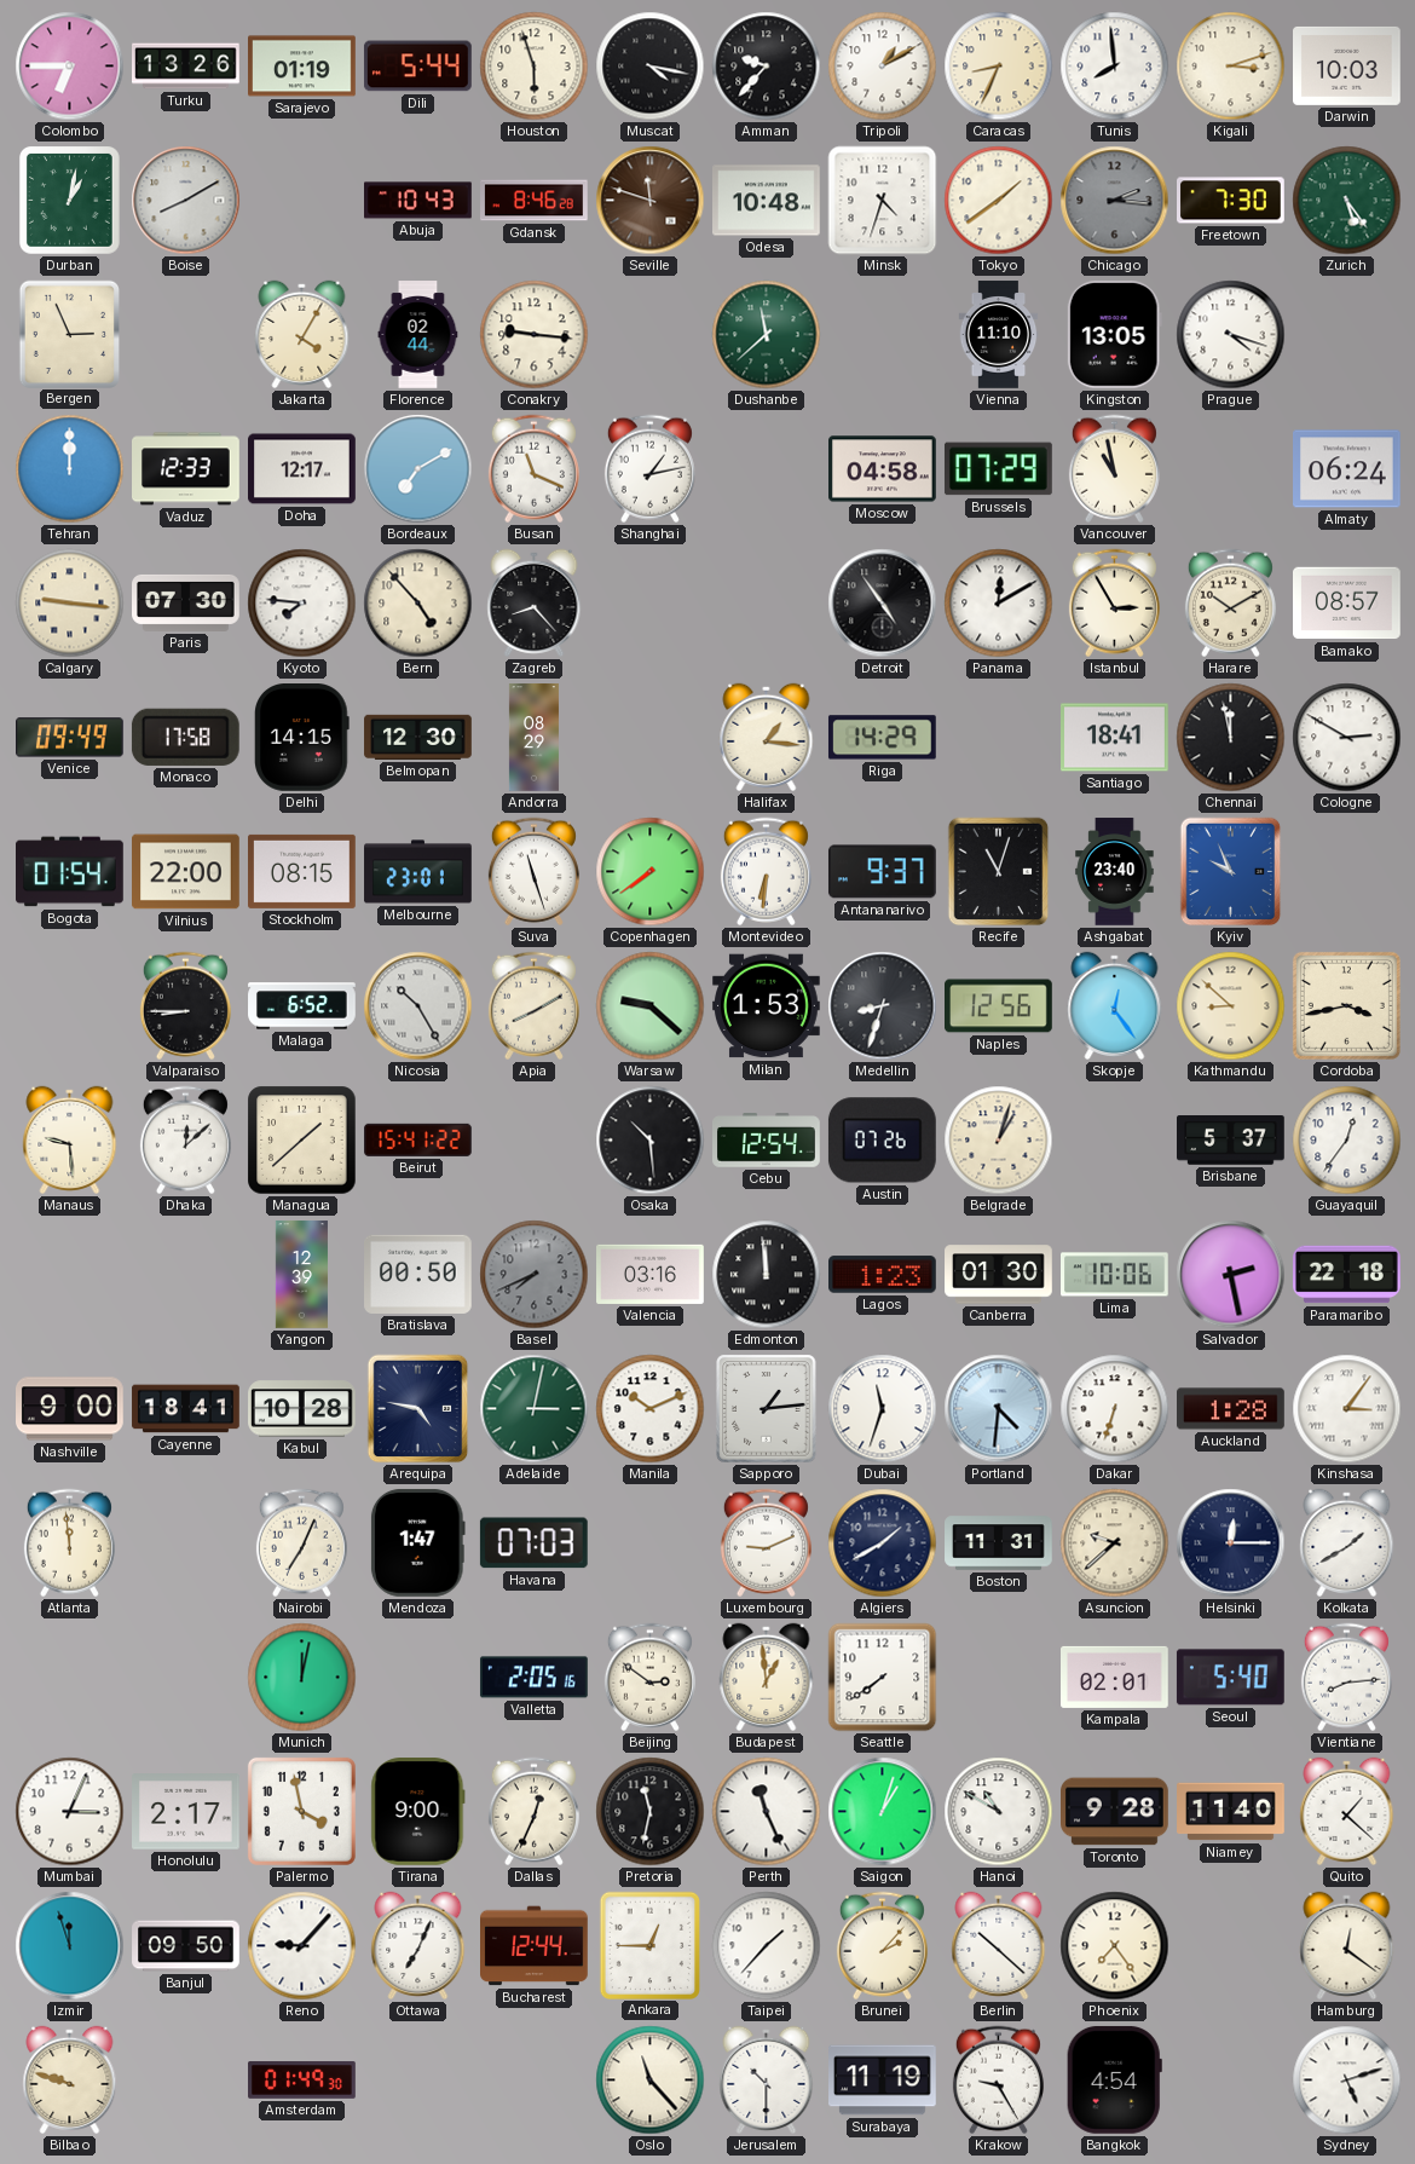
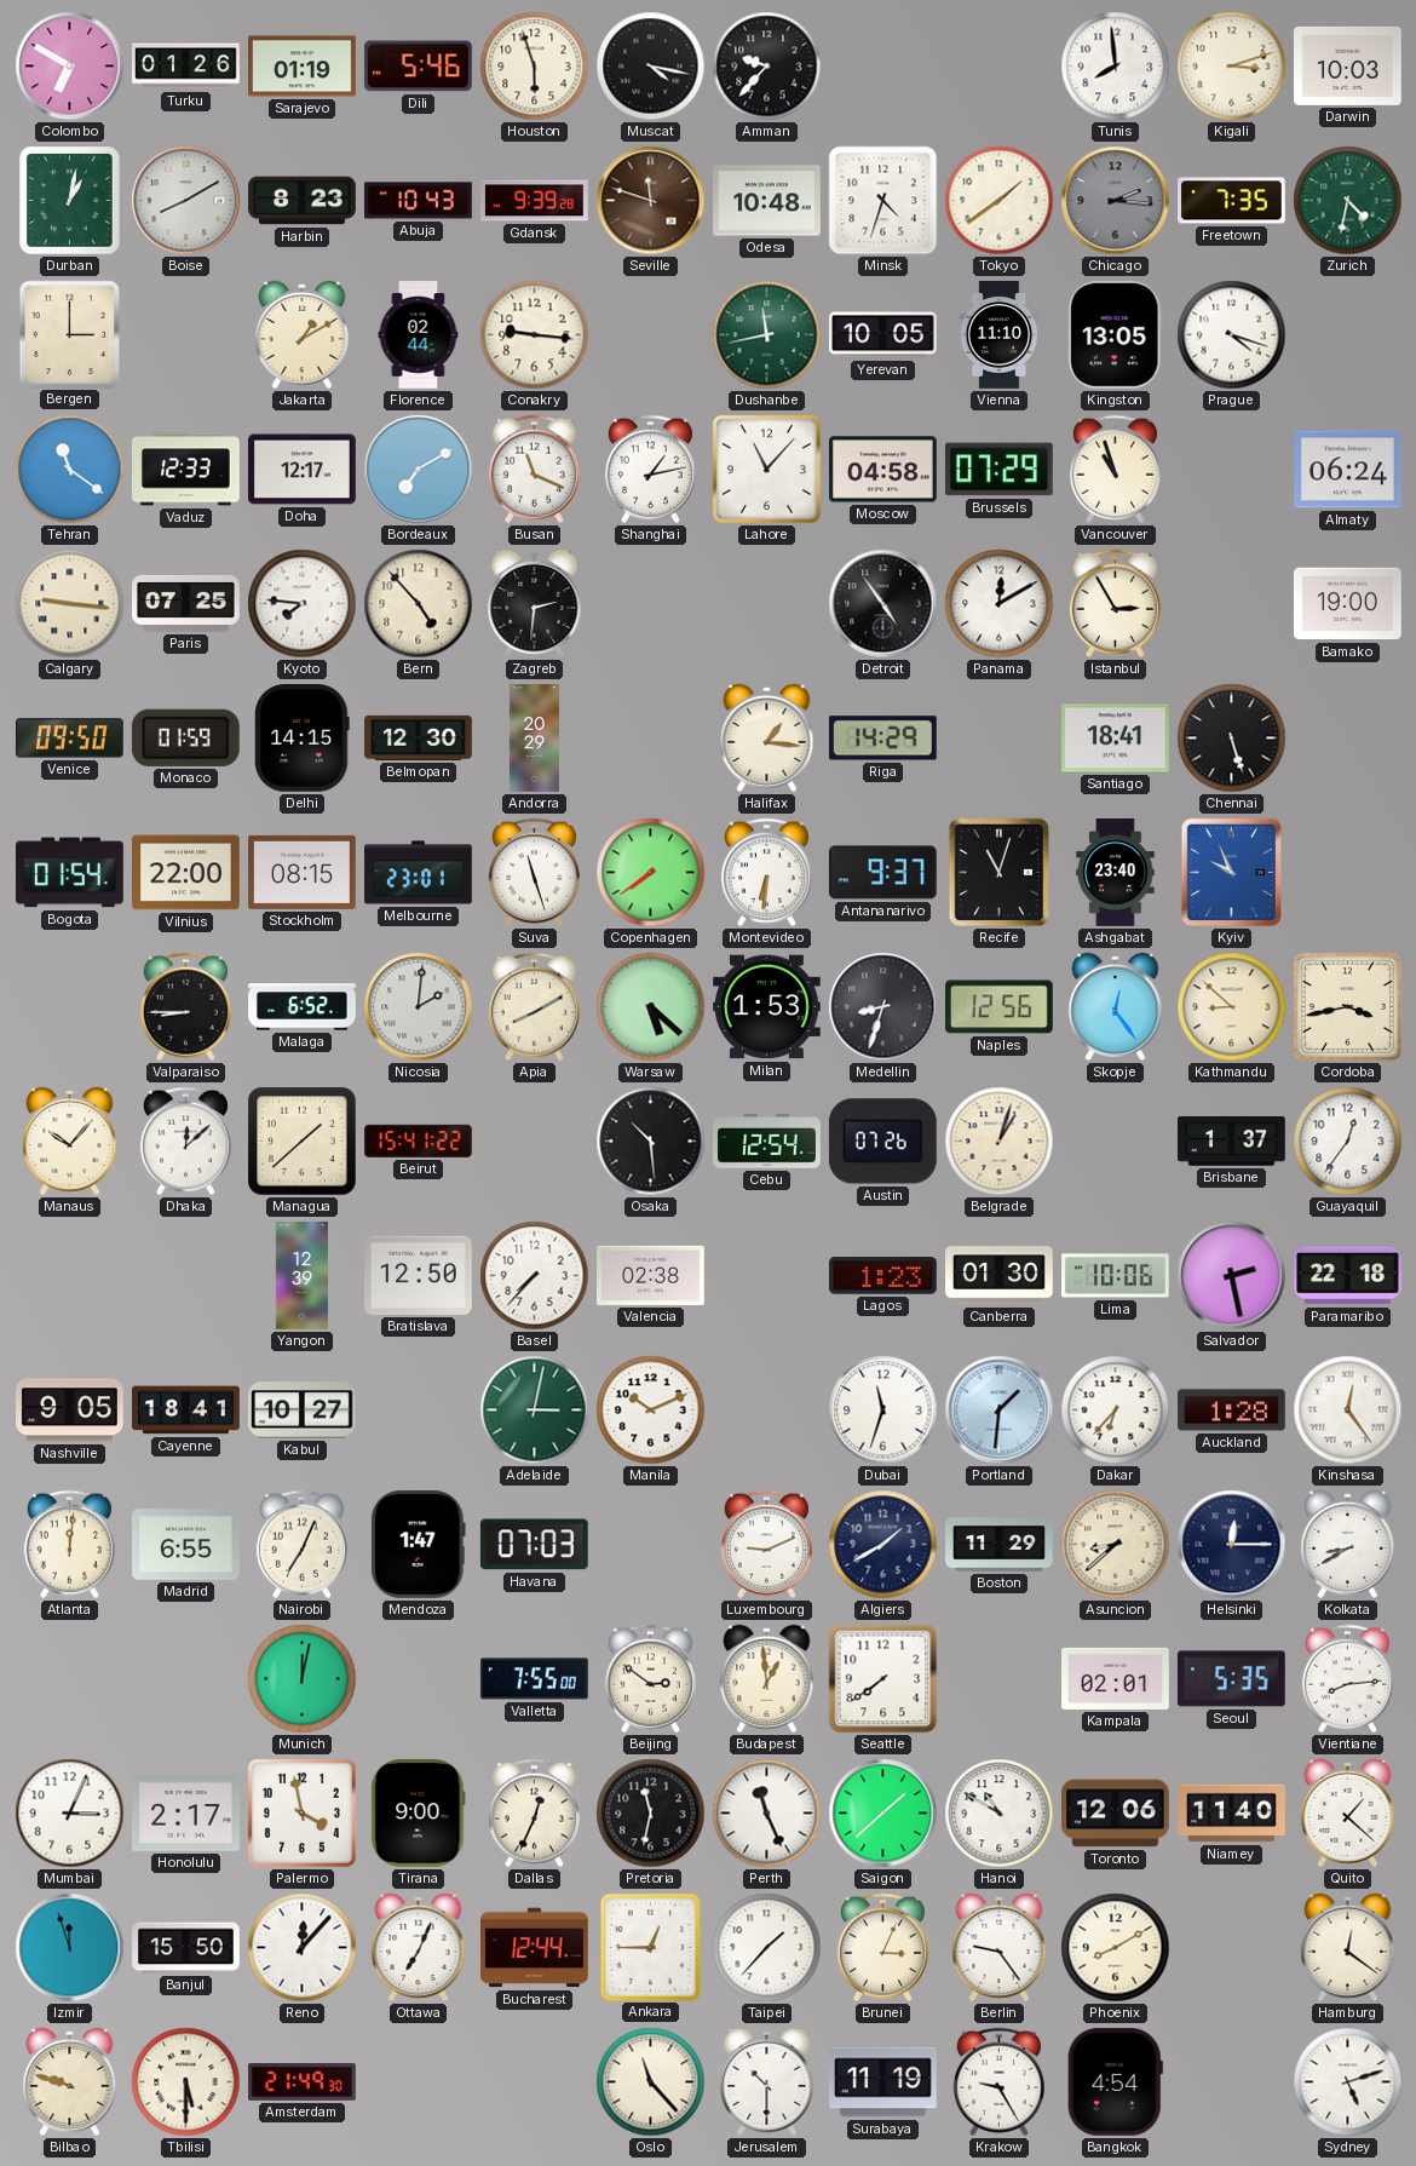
Colombo: 6:45 -> 6:50
Turku: 13:26 -> 01:26
Dili: 5:44 -> 5:46
Tripoli: 1:10 -> none
Caracas: 8:34 -> none
Harbin: none -> 8:23
Gdansk: 8:46 -> 9:39
Freetown: 7:30 -> 7:35
Zurich: 5:24 -> 4:32
Bergen: 2:56 -> 3:00
Jakarta: 4:05 -> 1:10
Dushanbe: 11:38 -> 11:43
Yerevan: none -> 10:05
Tehran: 12:00 -> 11:21
Lahore: none -> 11:07
Vancouver: 10:58 -> 10:57
Paris: 07:30 -> 07:25
Zagreb: 8:23 -> 2:31
Harare: 10:10 -> none
Bamako: 08:57 -> 19:00
Venice: 09:49 -> 09:50
Monaco: 17:58 -> 01:59
Andorra: 08:29 -> 20:29
Chennai: 11:58 -> 5:27
Cologne: 2:50 -> none
Nicosia: 10:25 -> 2:01
Warsaw: 9:22 -> 5:22
Manaus: 9:29 -> 10:07
Brisbane: 5:37 -> 1:37
Bratislava: 00:50 -> 12:50
Basel: 7:41 -> 7:37
Basel dial: grey -> white
Valencia: 03:16 -> 02:38
Edmonton: 11:59 -> none
Nashville: 9:00 -> 9:05
Kabul: 10:28 -> 10:27
Arequipa: 4:47 -> none
Sapporo: 1:14 -> none
Portland: 4:31 -> 1:31
Dakar: 6:33 -> 6:37
Kinshasa: 3:06 -> 12:24
Atlanta: 11:59 -> 12:01
Madrid: none -> 6:55
Boston: 11:31 -> 11:29
Asuncion: 9:38 -> 8:38
Kolkata: 1:40 -> 8:40
Valletta: 2:05 -> 7:55
Seoul: 5:40 -> 5:35
Saigon: 1:03 -> 1:38
Toronto: 9:28 -> 12:06
Banjul: 09:50 -> 15:50
Reno: 9:07 -> 12:07
Brunei: 2:07 -> 3:04
Berlin: 10:22 -> 9:24
Phoenix: 7:24 -> 8:10
Tbilisi: none -> 5:30
Amsterdam: 01:49 -> 21:49
